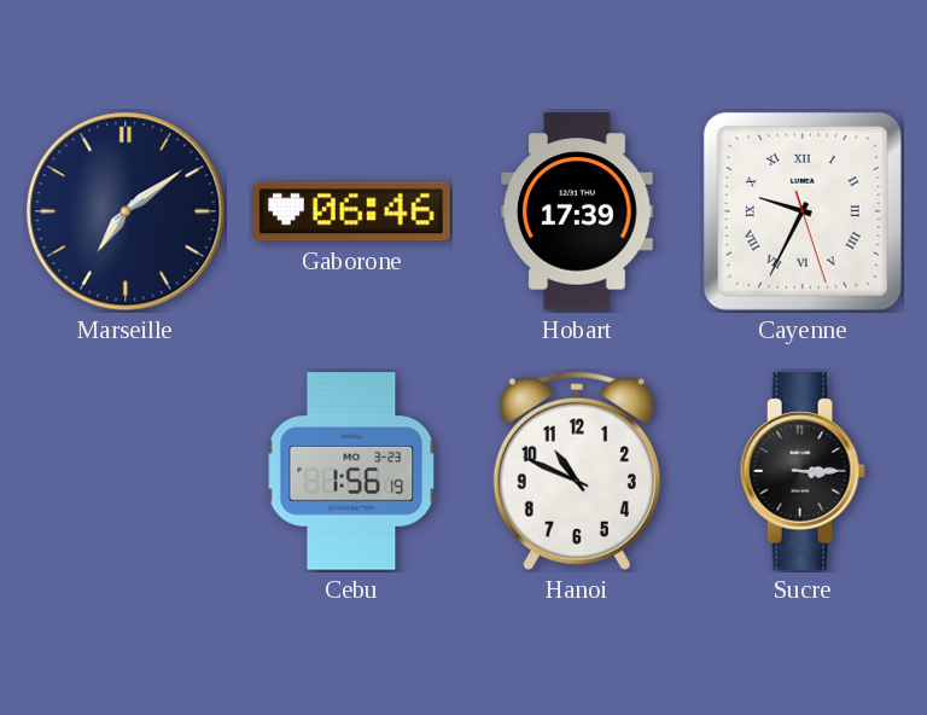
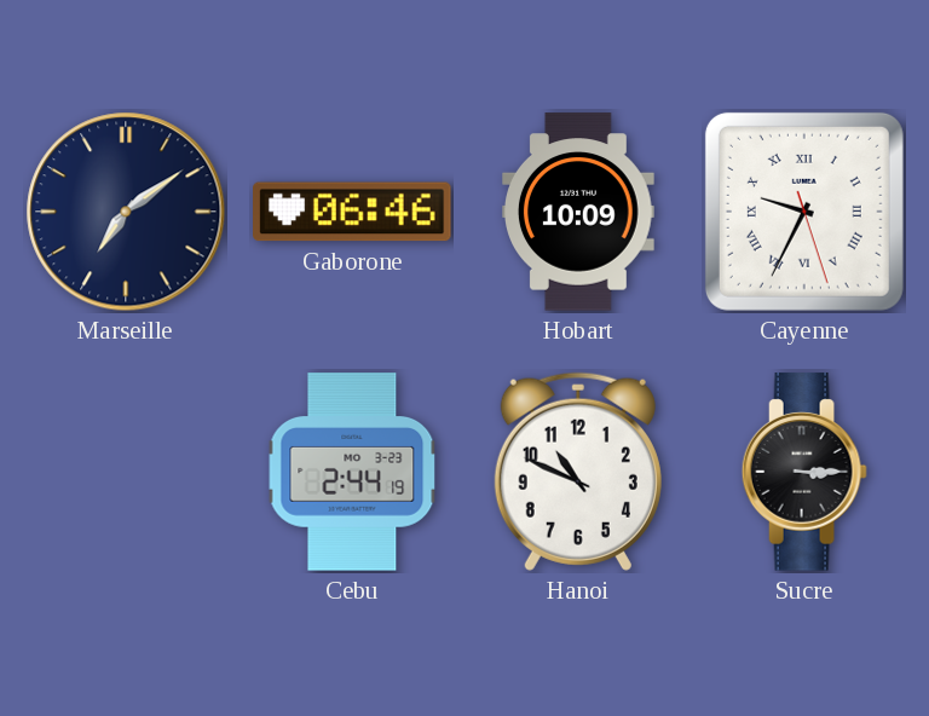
Hobart: 17:39 -> 10:09
Cebu: 1:56 -> 2:44
